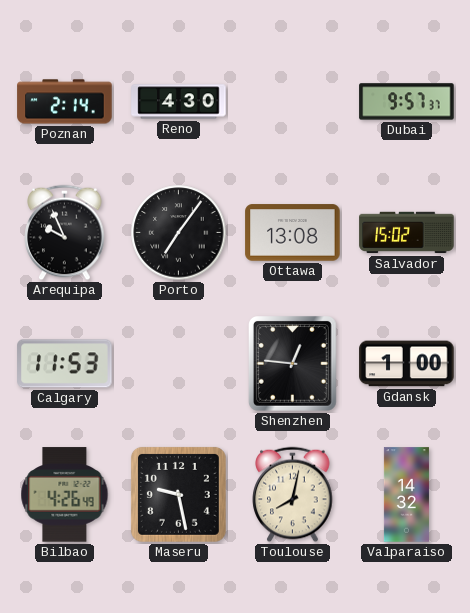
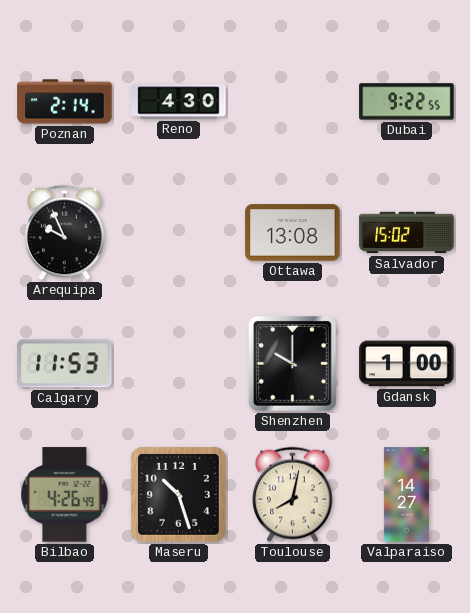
Dubai: 9:57 -> 9:22
Porto: 7:06 -> none
Shenzhen: 12:46 -> 10:00
Maseru: 9:28 -> 10:27
Valparaiso: 14:32 -> 14:27
